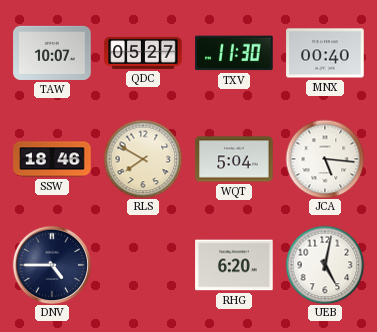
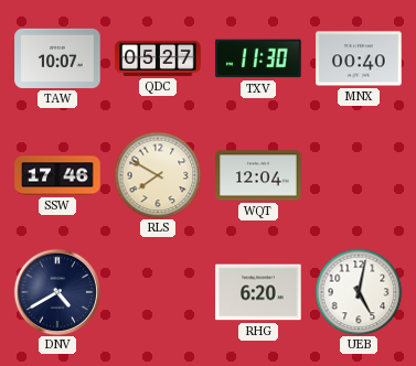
SSW: 18:46 -> 17:46
WQT: 5:04 -> 12:04
JCA: 5:16 -> none
DNV: 4:45 -> 4:40
